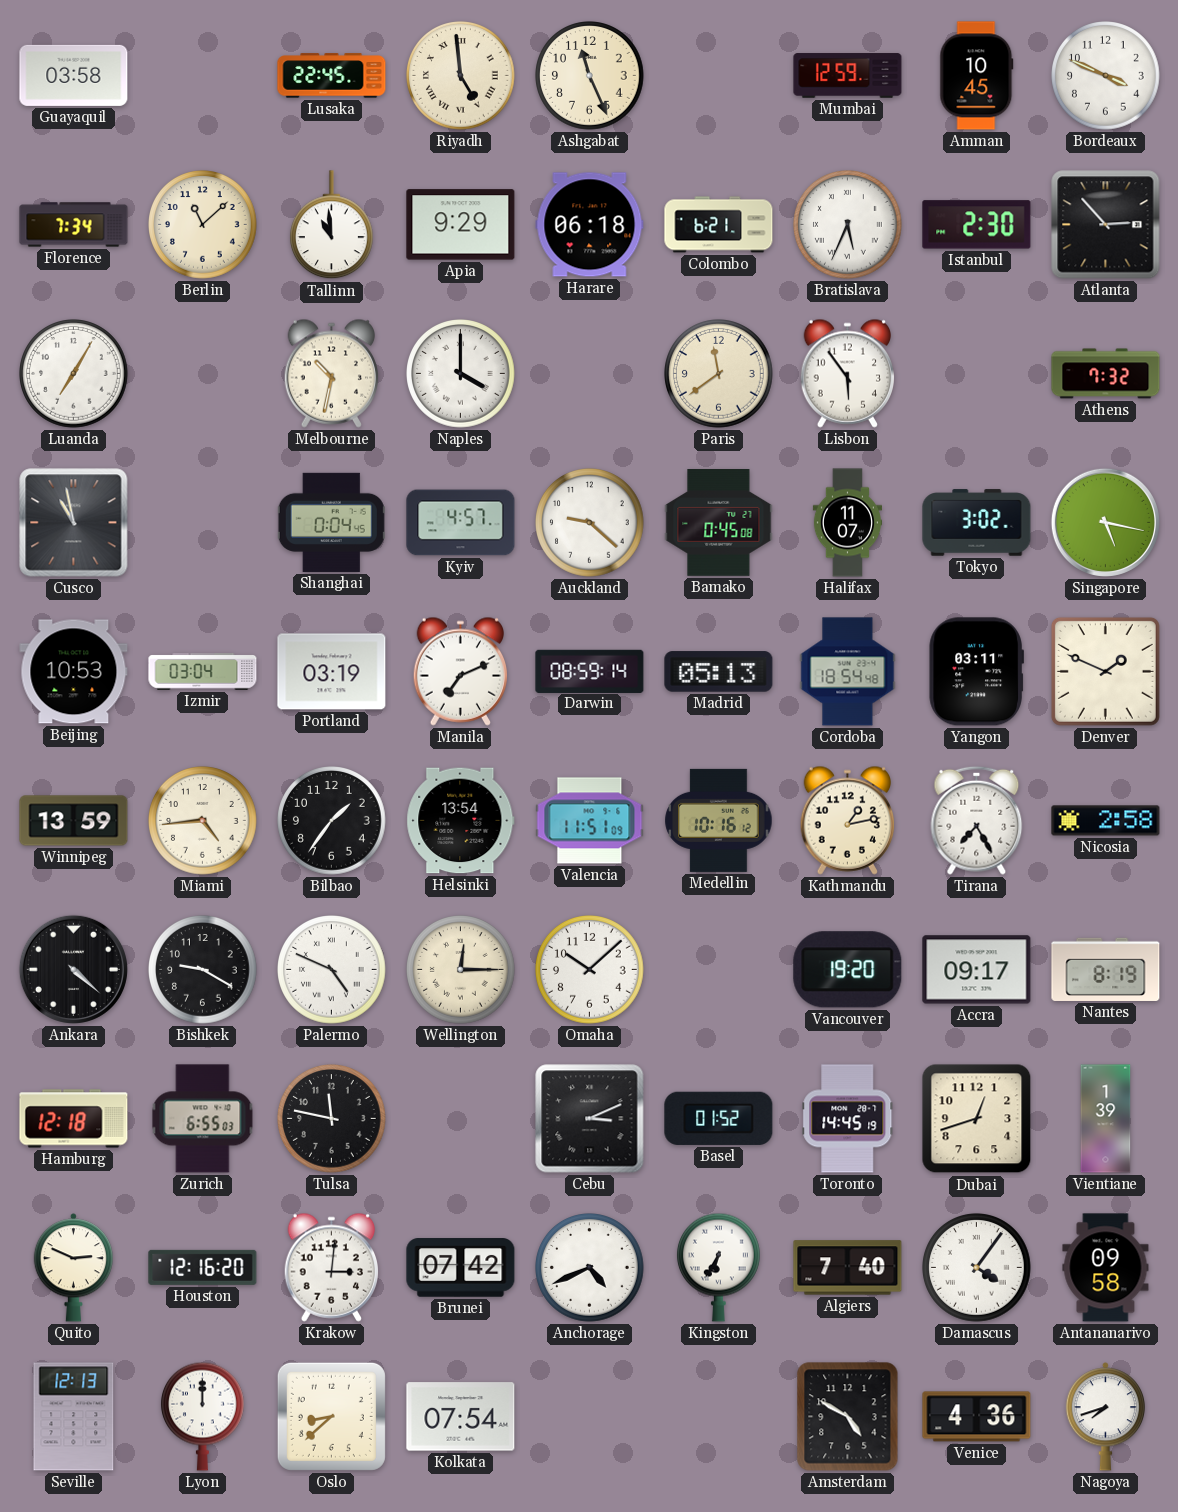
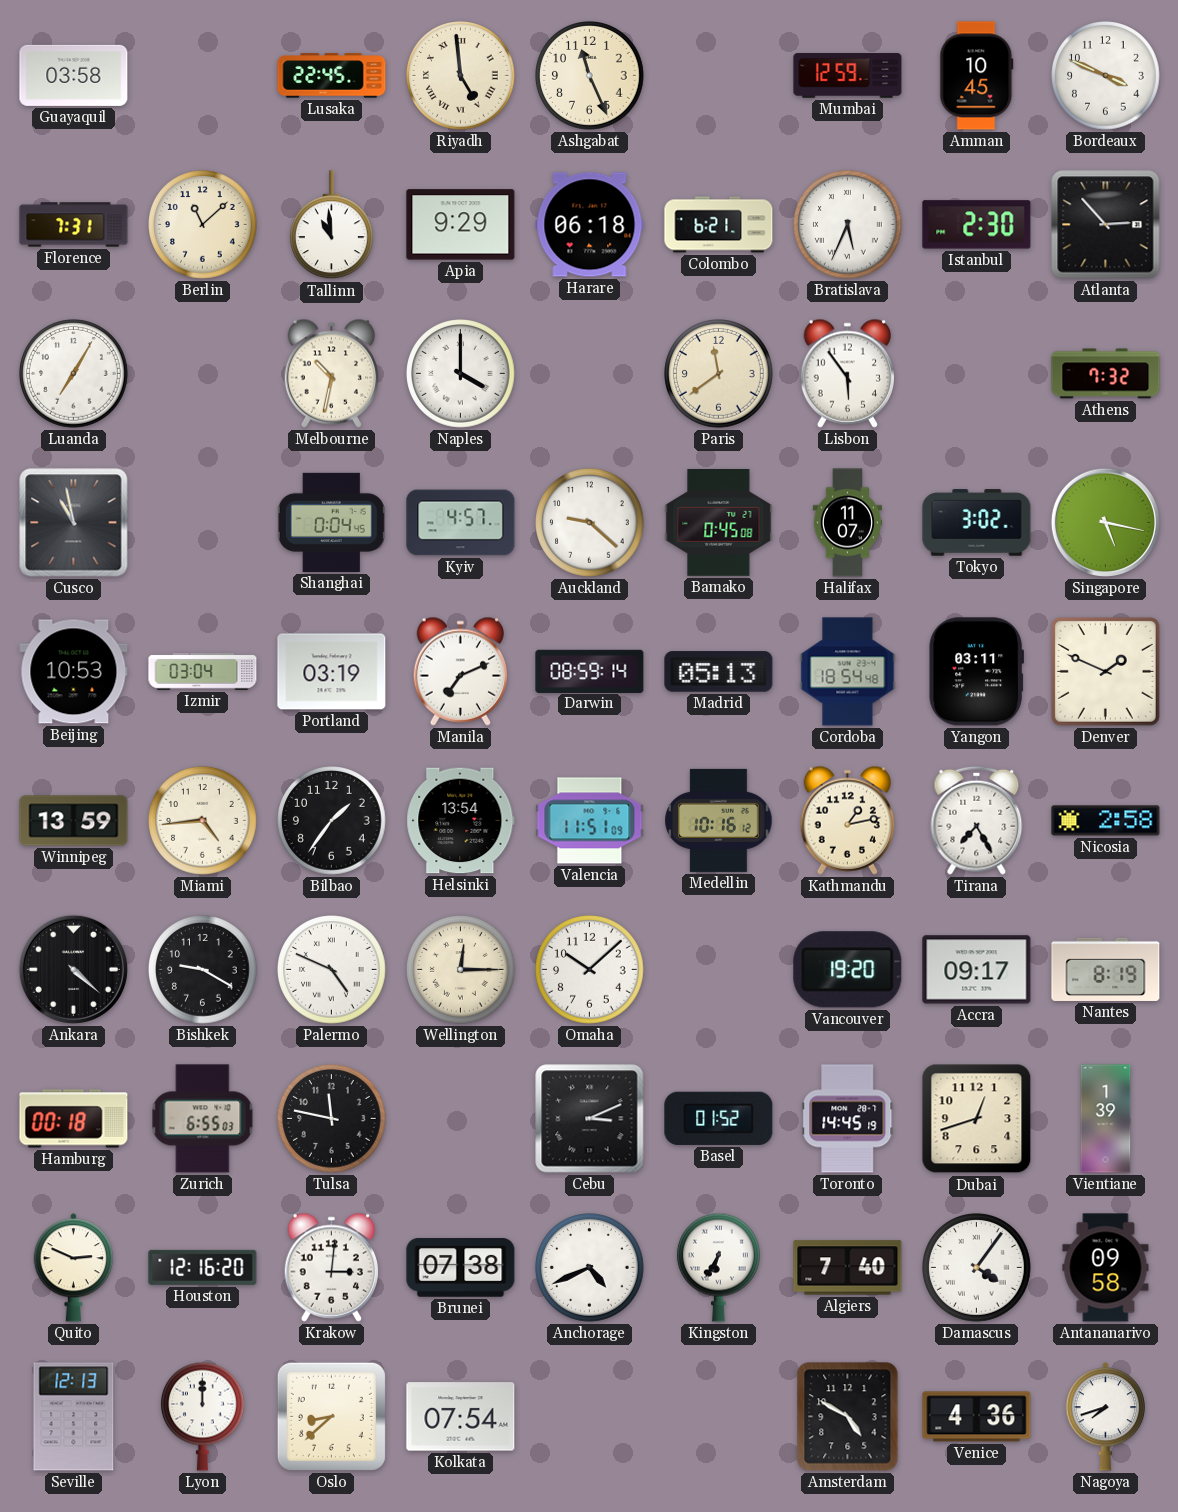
Florence: 7:34 -> 7:31
Hamburg: 12:18 -> 00:18
Brunei: 07:42 -> 07:38
